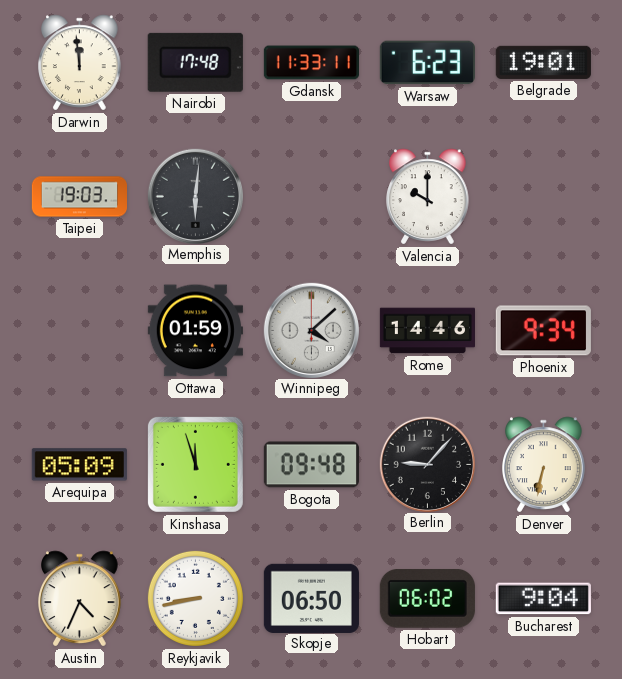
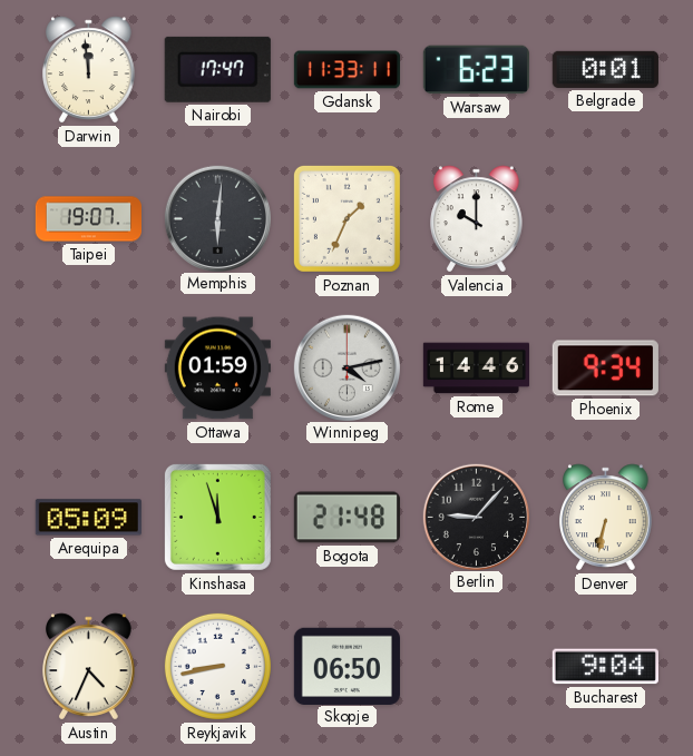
Nairobi: 17:48 -> 17:47
Belgrade: 19:01 -> 0:01
Taipei: 19:03 -> 19:07
Poznan: none -> 1:34
Winnipeg: 4:08 -> 4:13
Bogota: 09:48 -> 21:48
Hobart: 06:02 -> none
